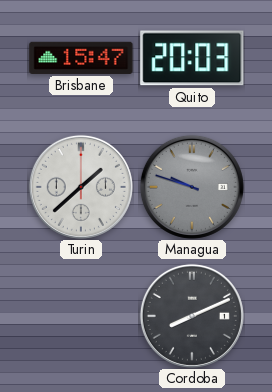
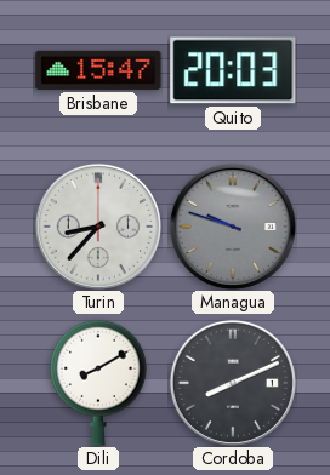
Turin: 1:38 -> 8:37
Dili: none -> 8:10
